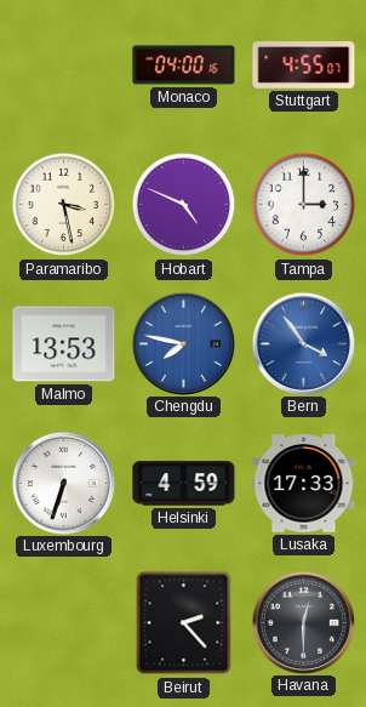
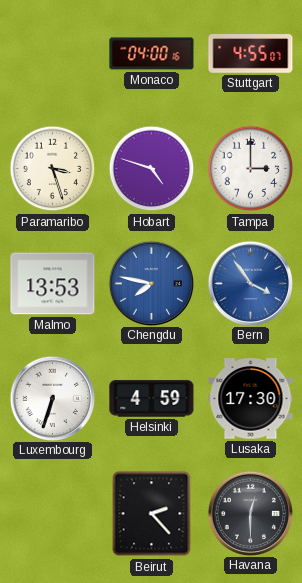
Paramaribo: 3:28 -> 3:27
Hobart: 4:49 -> 4:48
Lusaka: 17:33 -> 17:30
